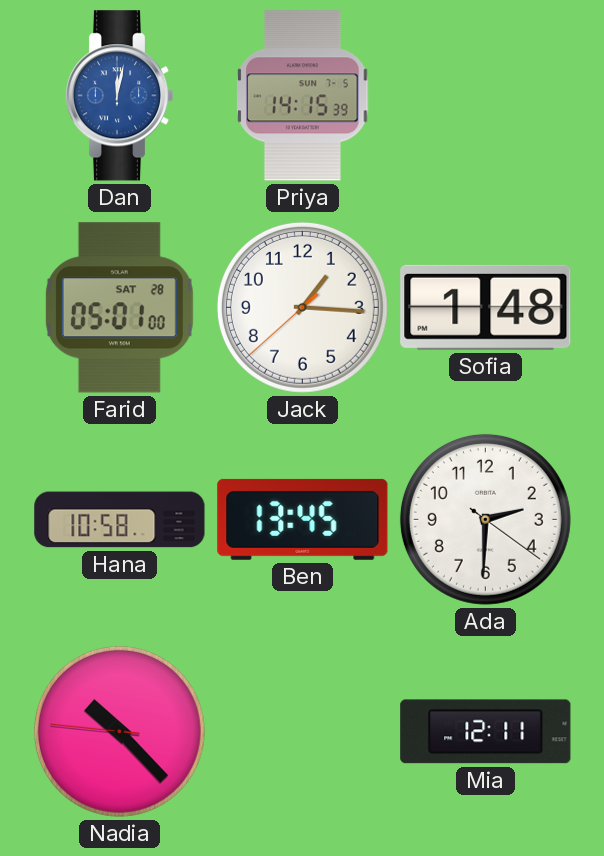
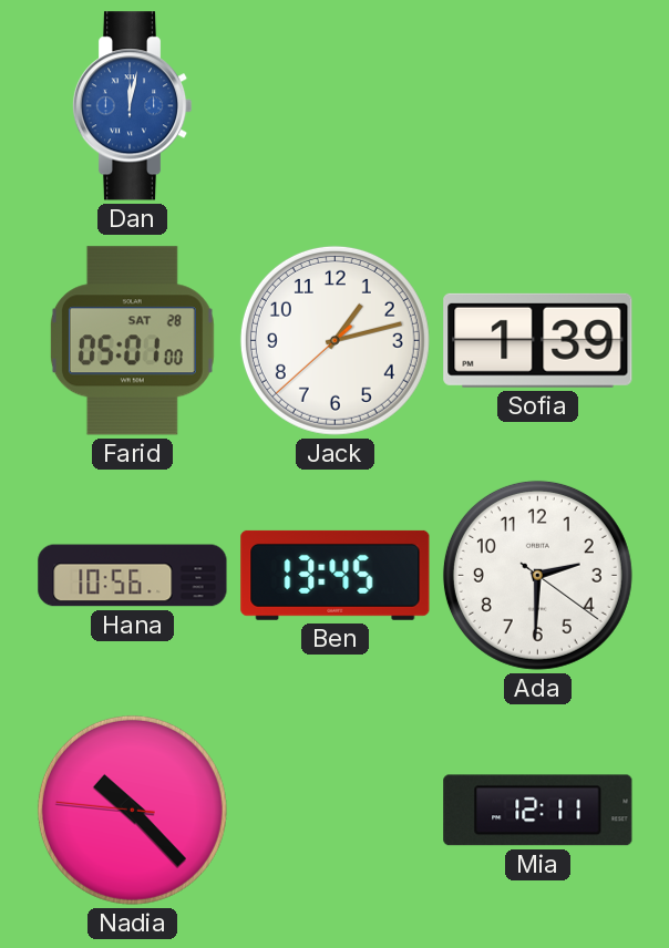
Priya: 14:15 -> none
Jack: 1:15 -> 1:12
Sofia: 1:48 -> 1:39
Hana: 10:58 -> 10:56
